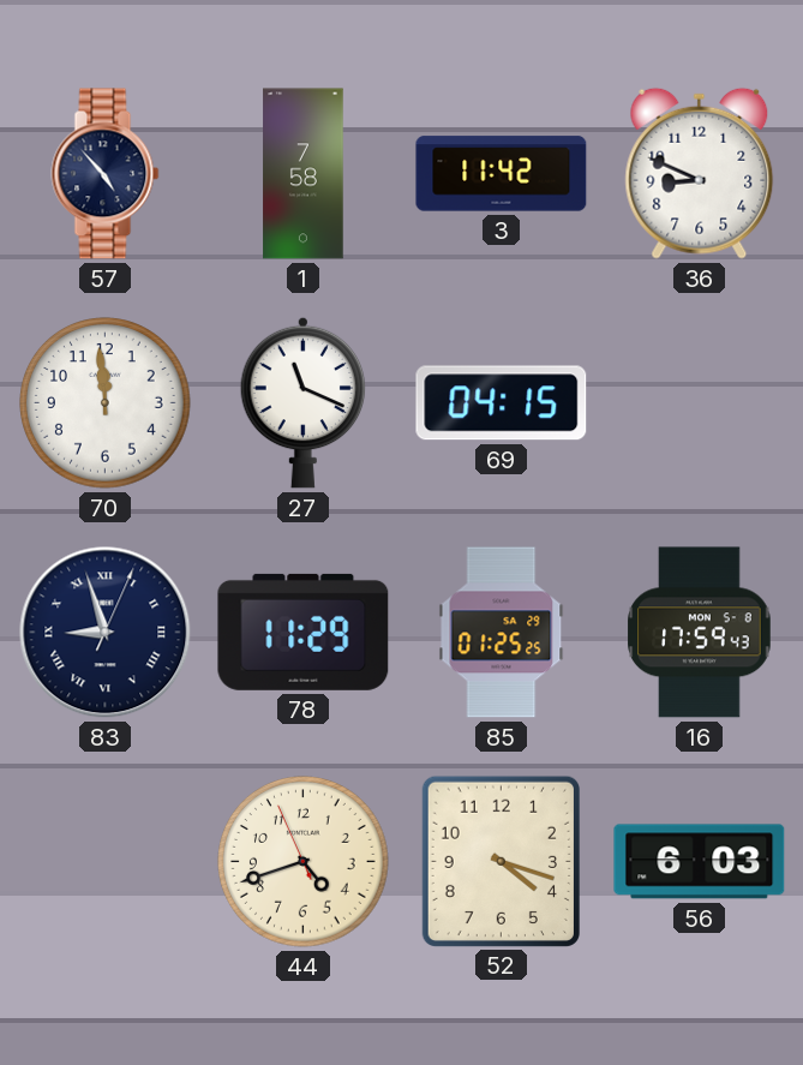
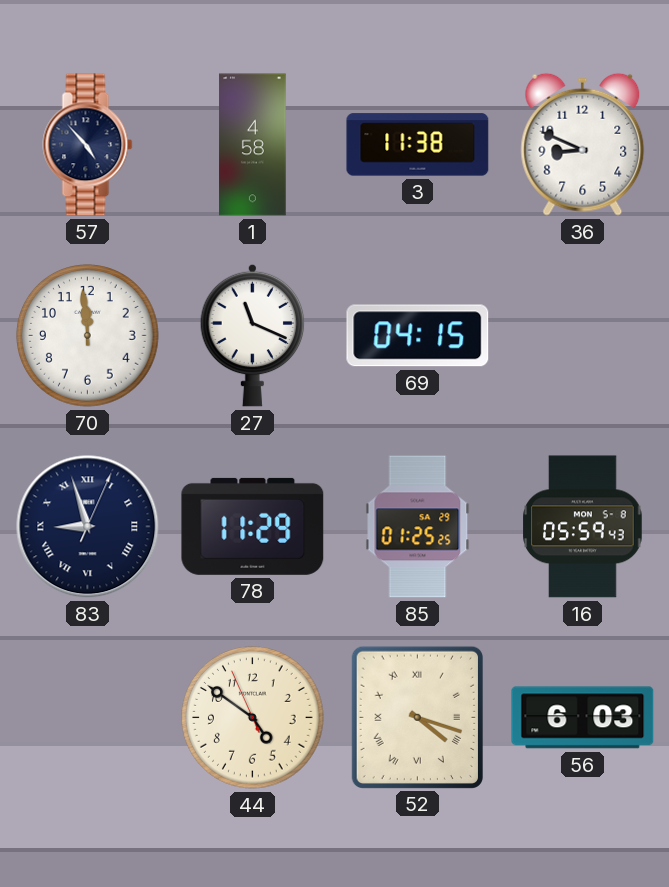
1: 7:58 -> 4:58
3: 11:42 -> 11:38
16: 17:59 -> 05:59
44: 4:41 -> 4:50
52 numerals: Arabic -> Roman
